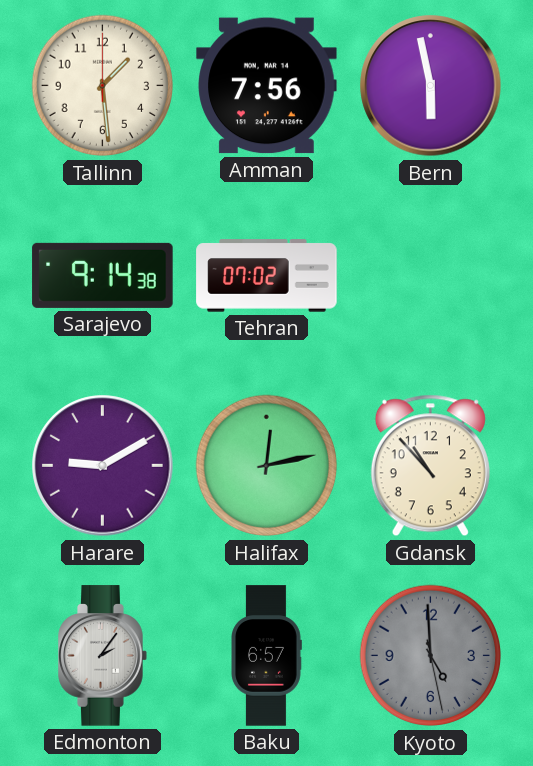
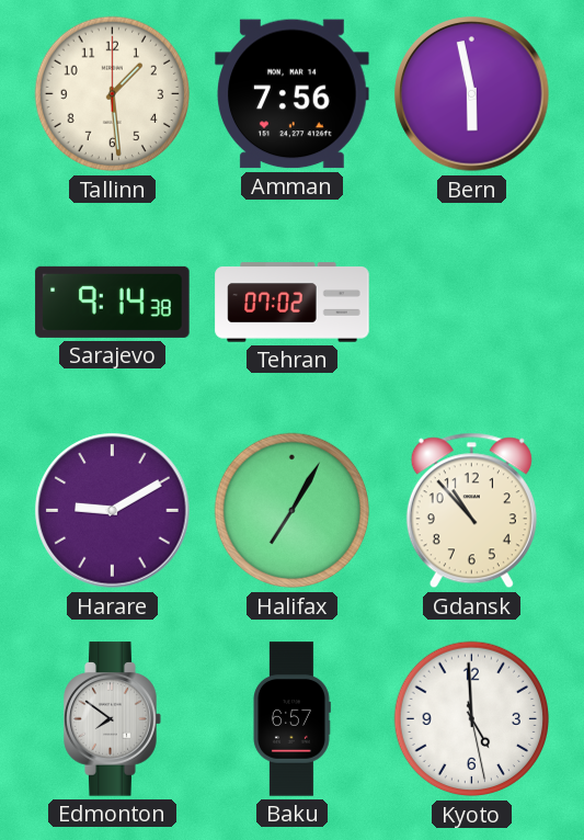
Halifax: 12:13 -> 7:05
Edmonton: 2:06 -> 7:51
Kyoto dial: grey -> white
